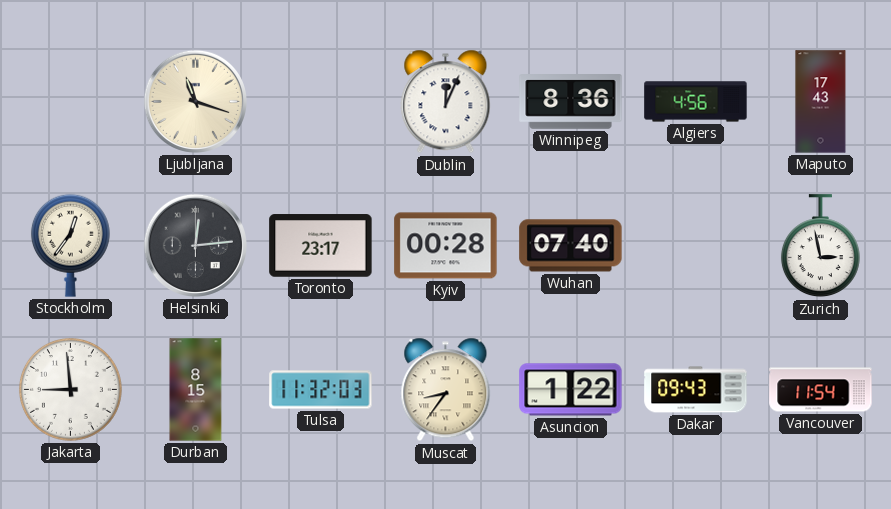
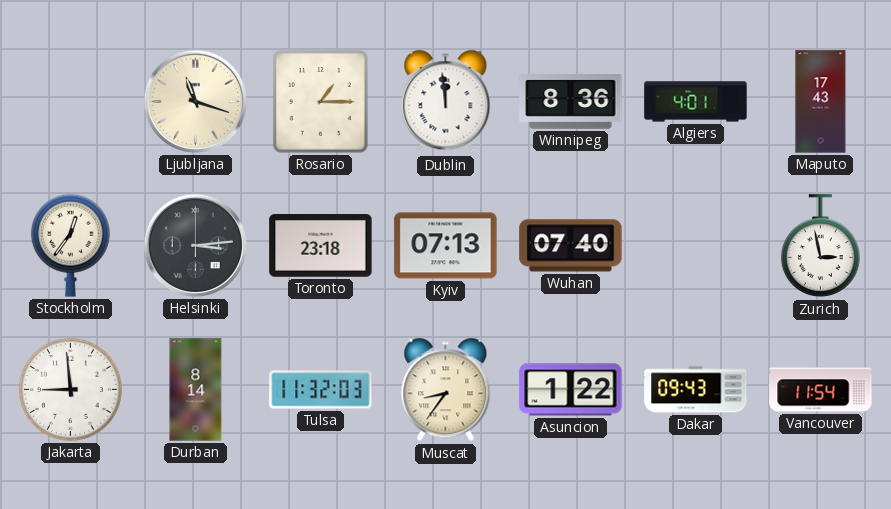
Rosario: none -> 1:15
Dublin: 12:04 -> 11:59
Algiers: 4:56 -> 4:01
Helsinki: 12:14 -> 3:14
Toronto: 23:17 -> 23:18
Kyiv: 00:28 -> 07:13
Durban: 8:15 -> 8:14
